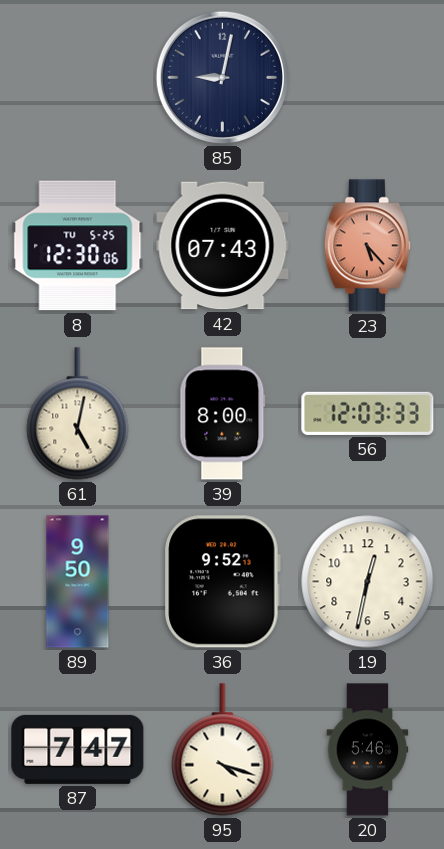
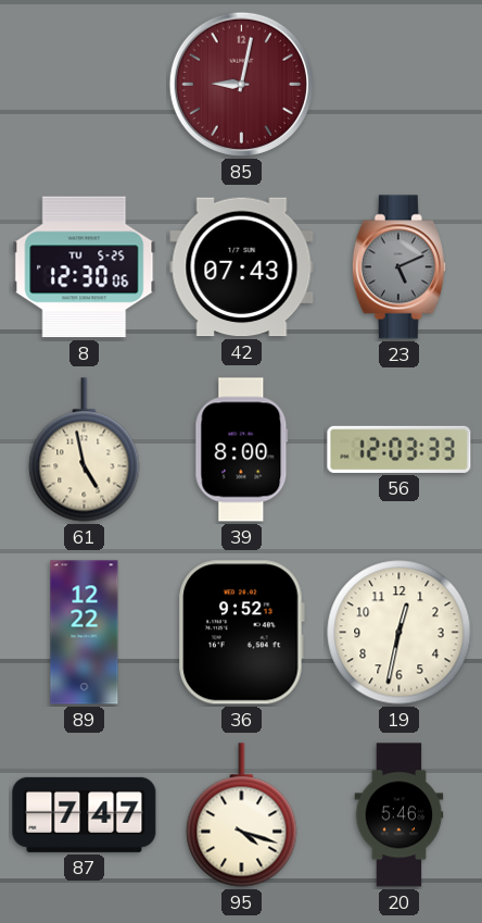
85 dial: navy -> burgundy
23: 5:23 -> 5:11
23 dial: salmon -> grey
61: 5:02 -> 4:58
89: 9:50 -> 12:22
